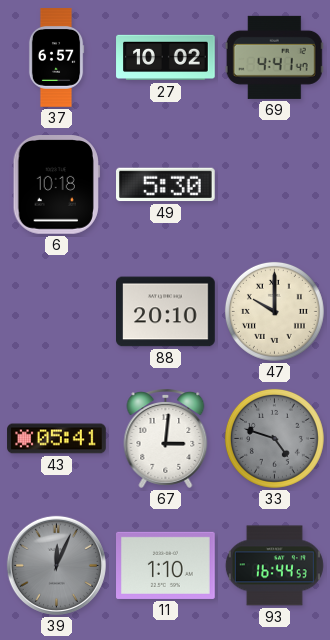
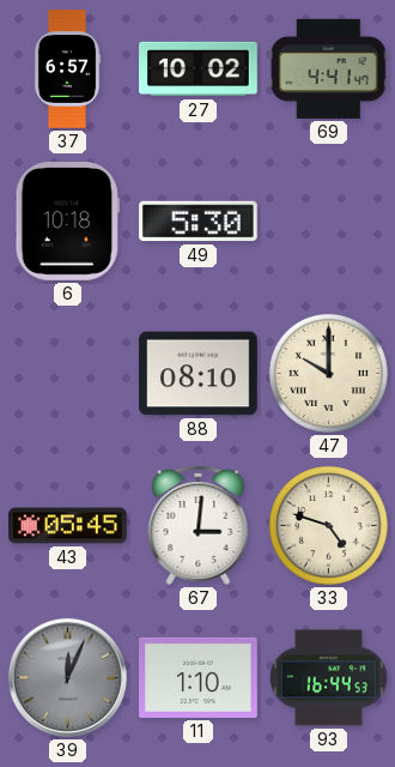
88: 20:10 -> 08:10
43: 05:41 -> 05:45
33 dial: grey -> cream
